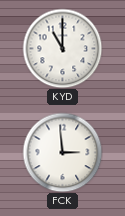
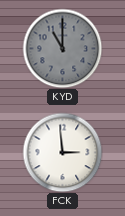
KYD dial: white -> grey
